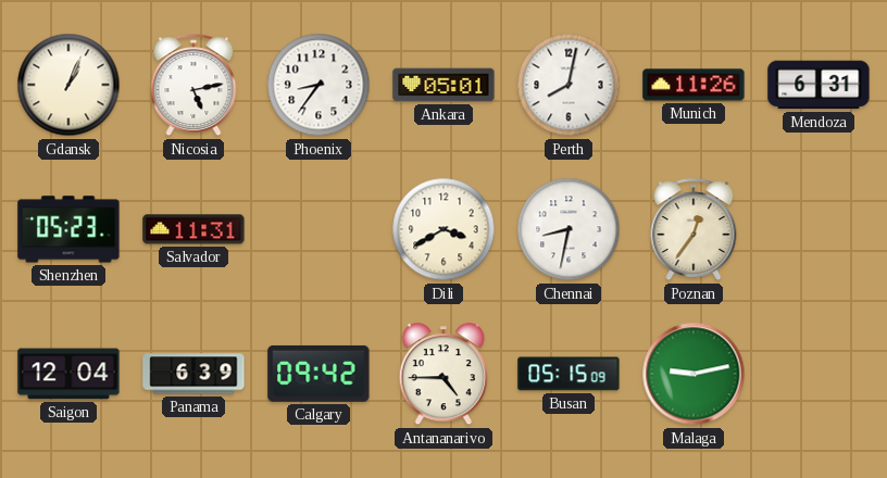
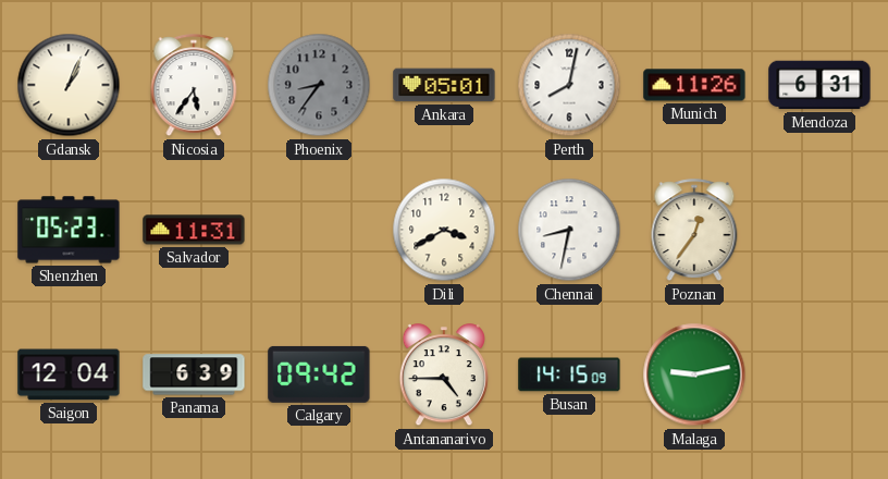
Nicosia: 5:13 -> 5:36
Phoenix dial: white -> grey
Busan: 05:15 -> 14:15
